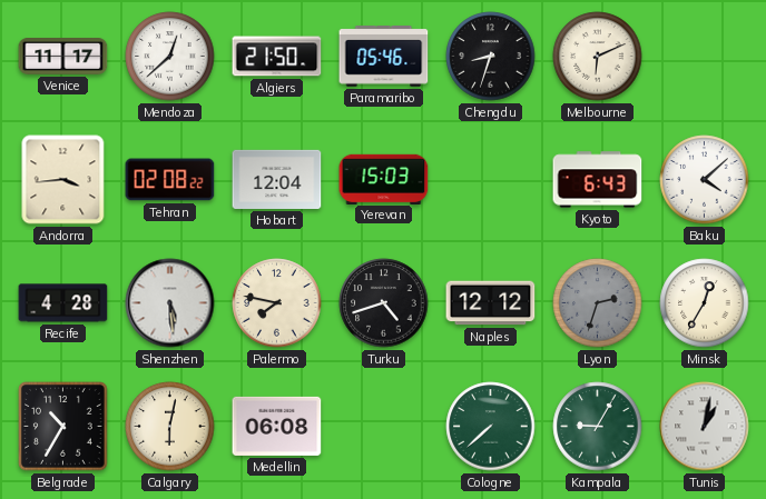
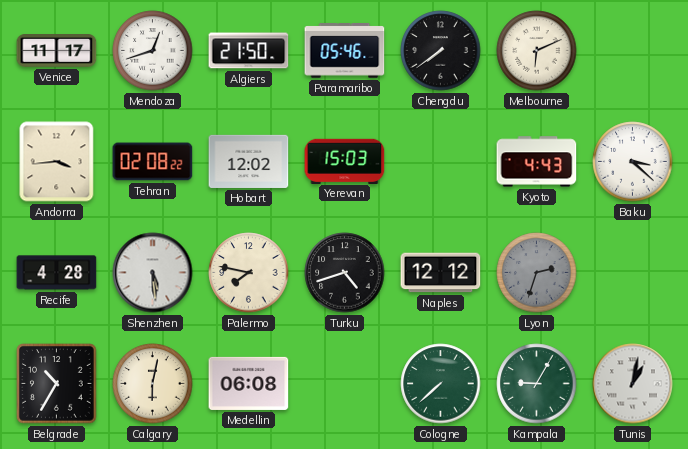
Mendoza: 12:38 -> 12:42
Chengdu: 8:33 -> 7:39
Hobart: 12:04 -> 12:02
Kyoto: 6:43 -> 4:43
Baku: 4:08 -> 3:22
Minsk: 12:35 -> none
